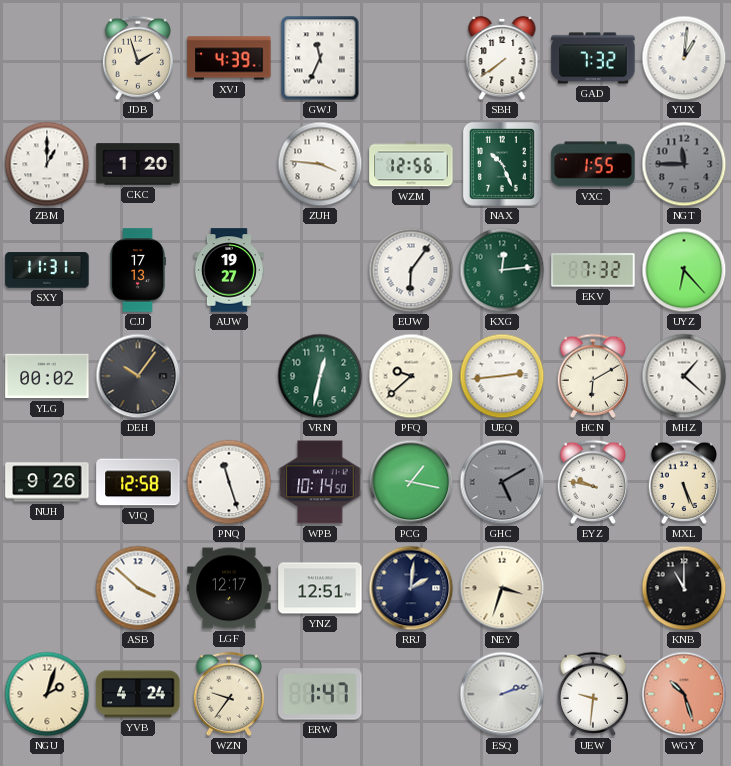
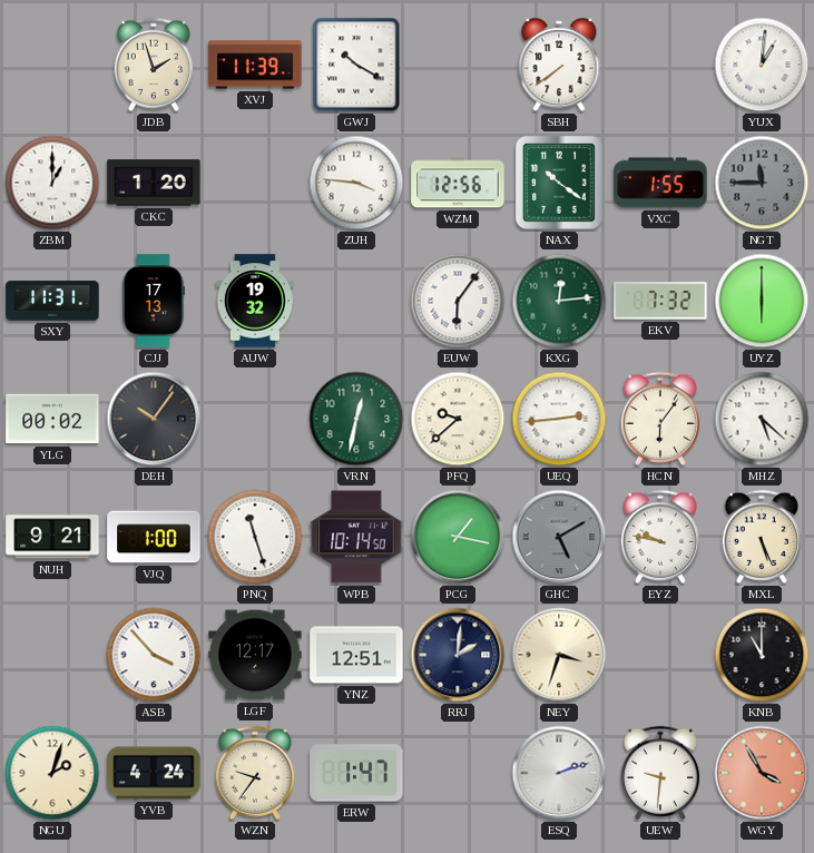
XVJ: 4:39 -> 11:39
GWJ: 11:34 -> 10:20
GAD: 7:32 -> none
NAX: 10:26 -> 10:21
AUW: 19:27 -> 19:32
UYZ: 6:23 -> 6:00
HCN: 6:10 -> 6:06
MHZ: 1:22 -> 5:22
NUH: 9:26 -> 9:21
VJQ: 12:58 -> 1:00
ASB: 3:52 -> 3:53
WGY: 10:27 -> 3:55
